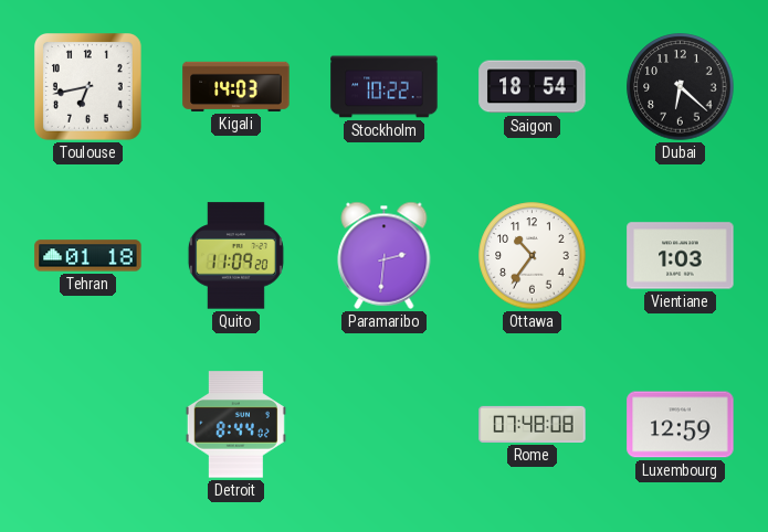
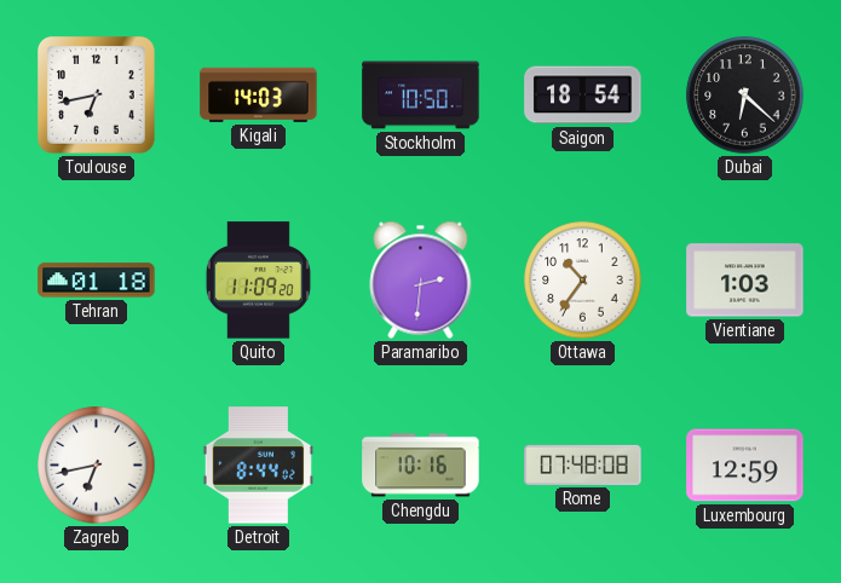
Stockholm: 10:22 -> 10:50
Zagreb: none -> 6:43
Chengdu: none -> 10:16
